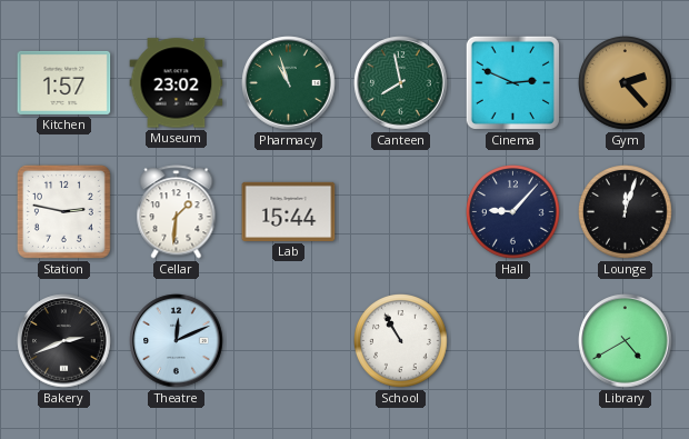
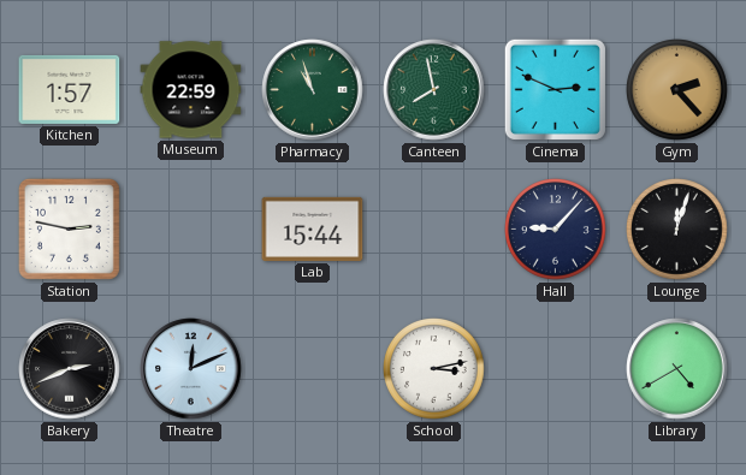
Museum: 23:02 -> 22:59
Cellar: 1:31 -> none
School: 10:55 -> 3:13
